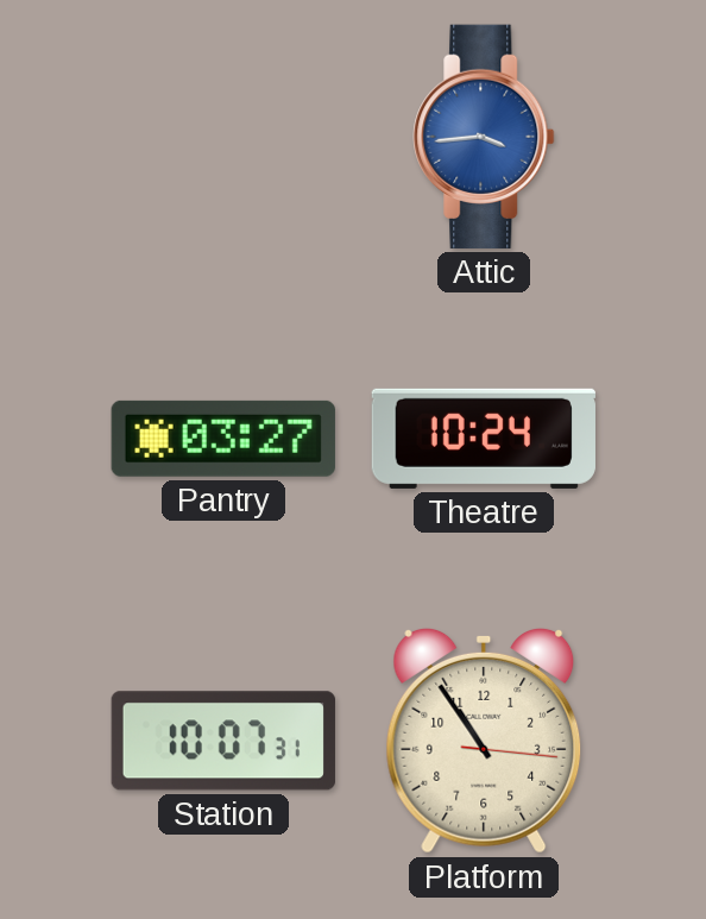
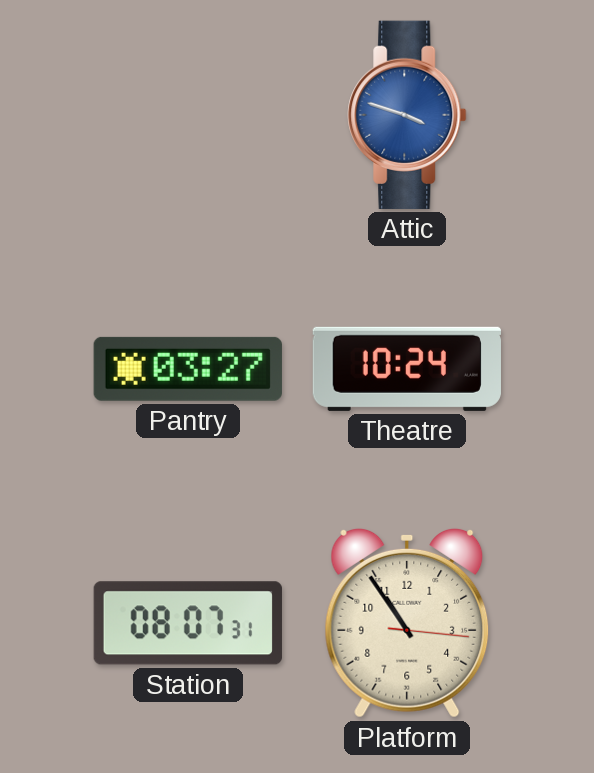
Attic: 3:44 -> 3:48
Station: 10:07 -> 08:07
